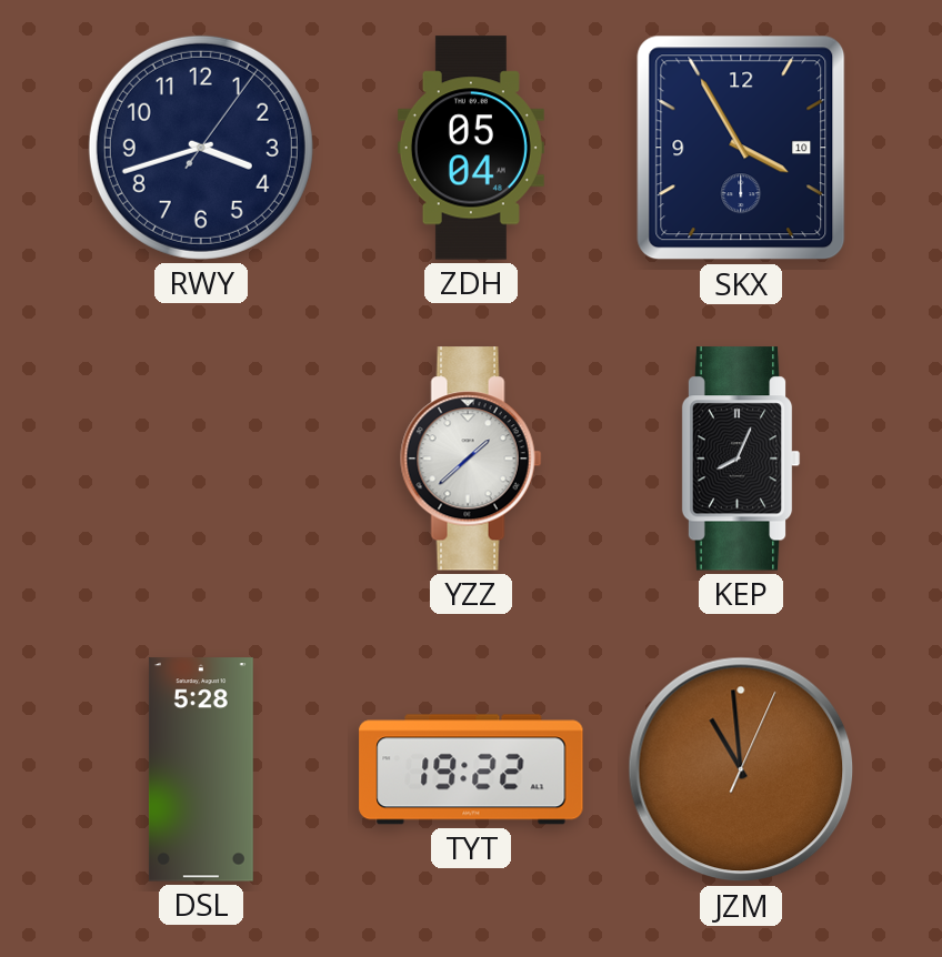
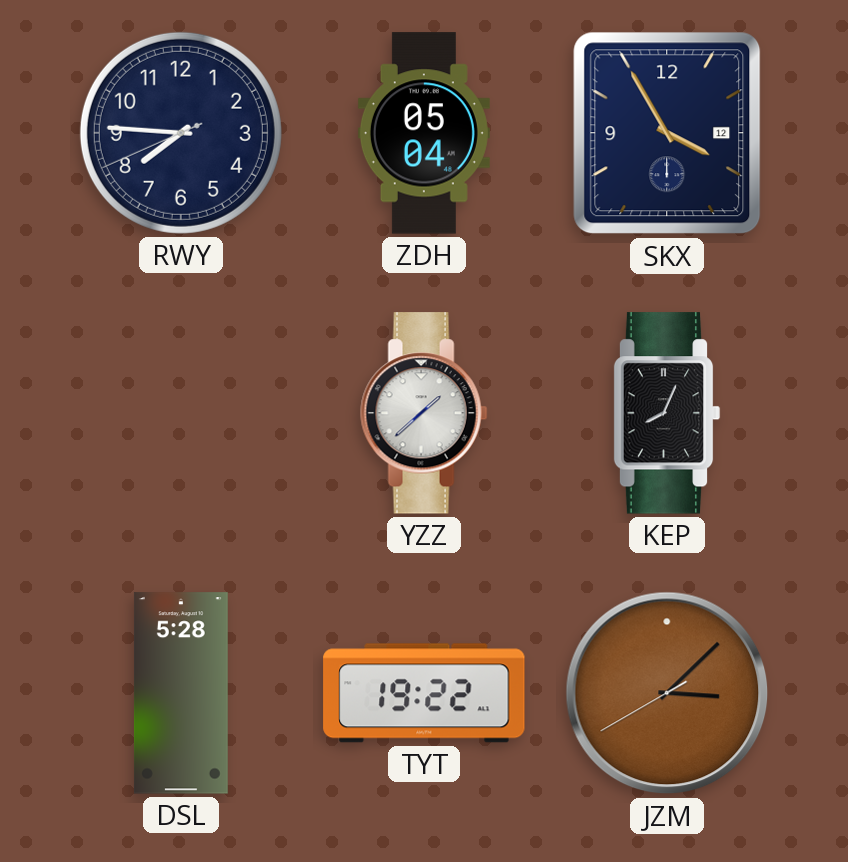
RWY: 3:42 -> 7:45
SKX date: 10 -> 12
JZM: 10:59 -> 3:07
